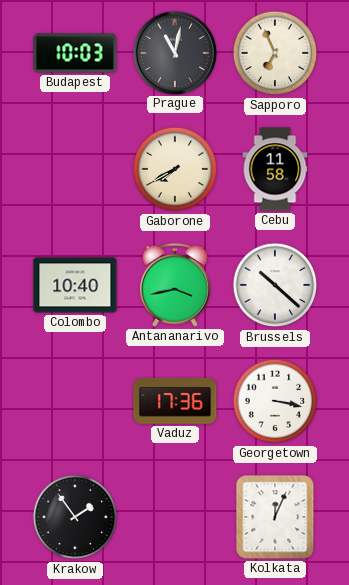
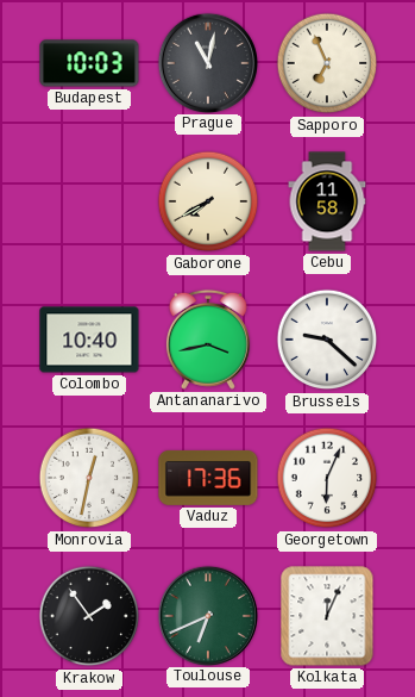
Brussels: 10:22 -> 9:22
Monrovia: none -> 12:32
Georgetown: 3:17 -> 6:04
Toulouse: none -> 6:41
